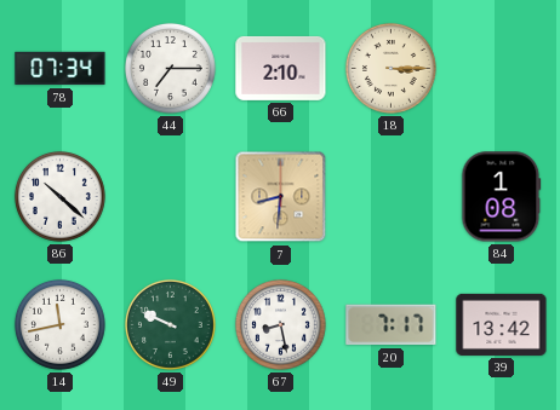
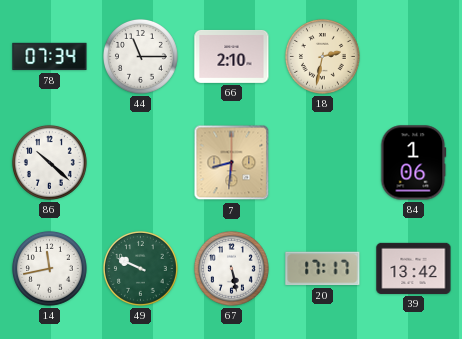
44: 7:15 -> 11:15
18: 3:15 -> 2:32
84: 1:08 -> 1:06
67: 8:28 -> 5:28
20: 7:17 -> 17:17
